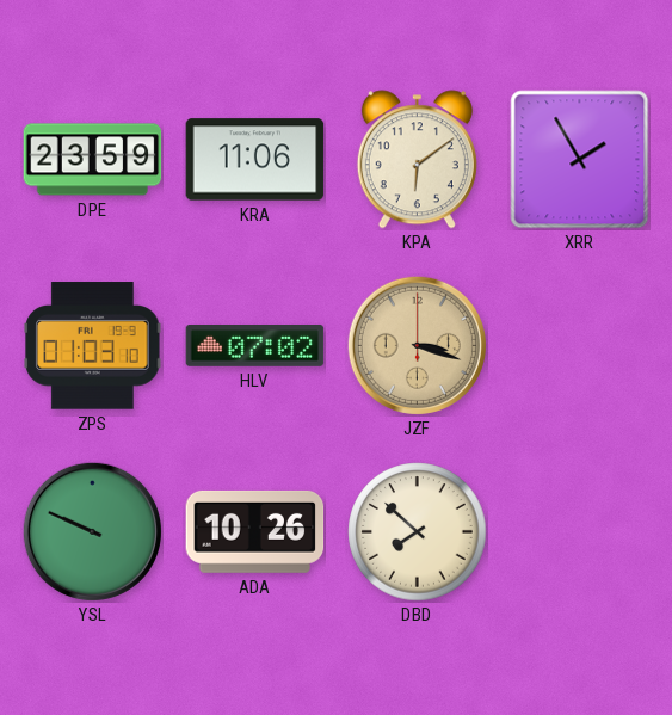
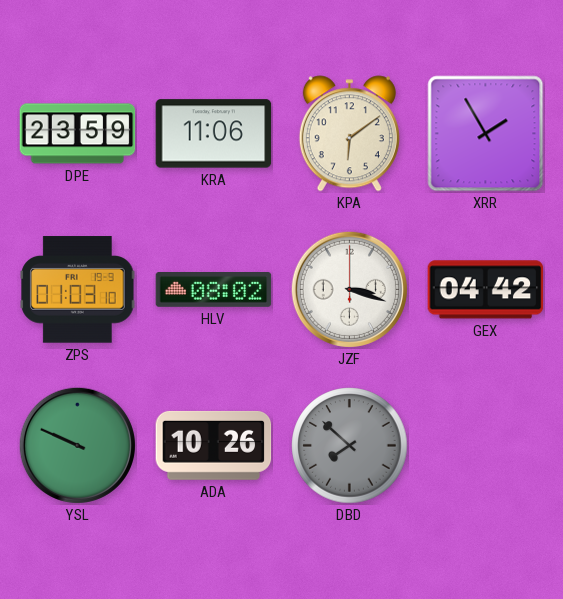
HLV: 07:02 -> 08:02
JZF dial: champagne -> white
GEX: none -> 04:42
DBD dial: cream -> grey
